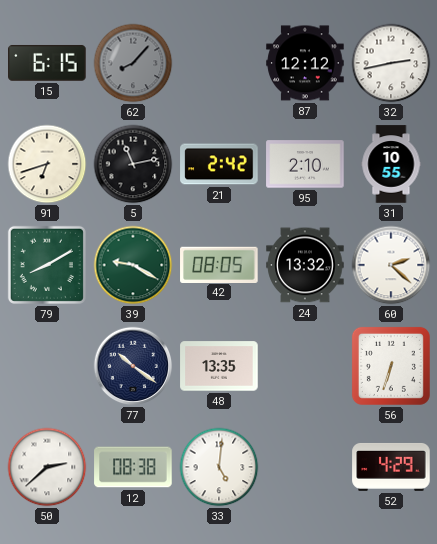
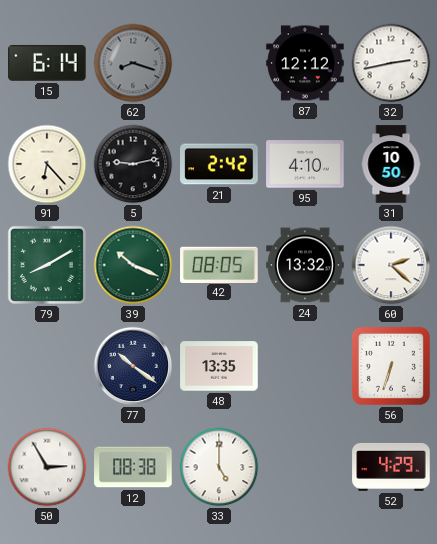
15: 6:15 -> 6:14
62: 8:07 -> 8:18
91: 6:42 -> 6:23
5: 11:13 -> 9:13
95: 2:10 -> 4:10
31: 10:55 -> 10:50
39: 9:20 -> 10:19
50: 2:38 -> 2:55
33: 5:01 -> 5:00
